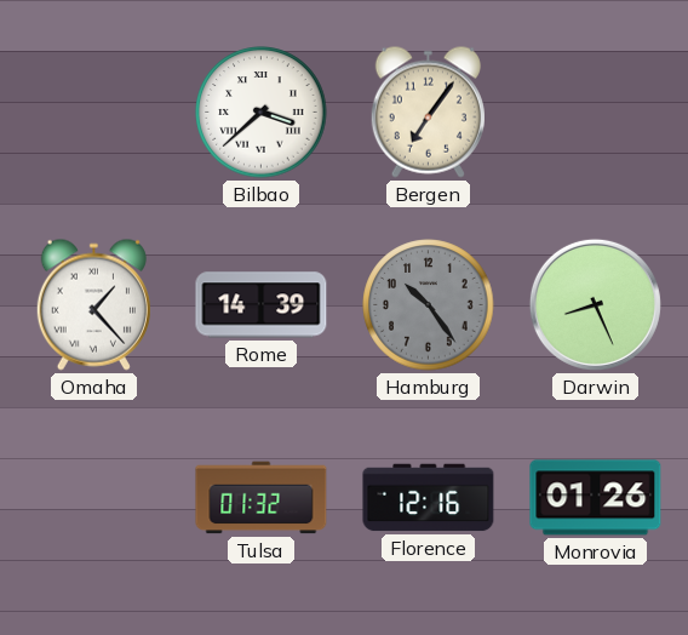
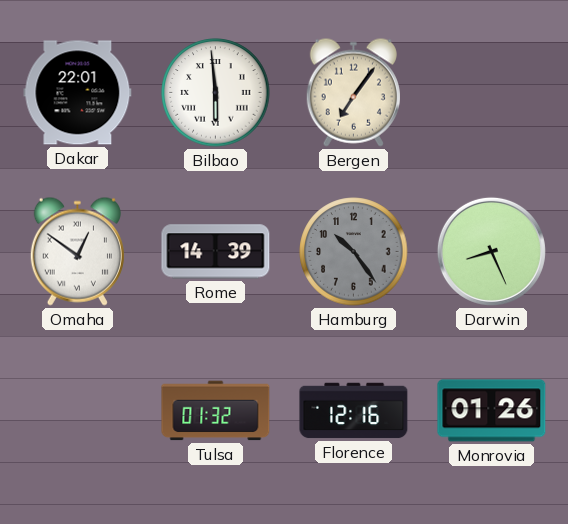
Dakar: none -> 22:01
Bilbao: 3:38 -> 5:59
Omaha: 1:23 -> 12:51
